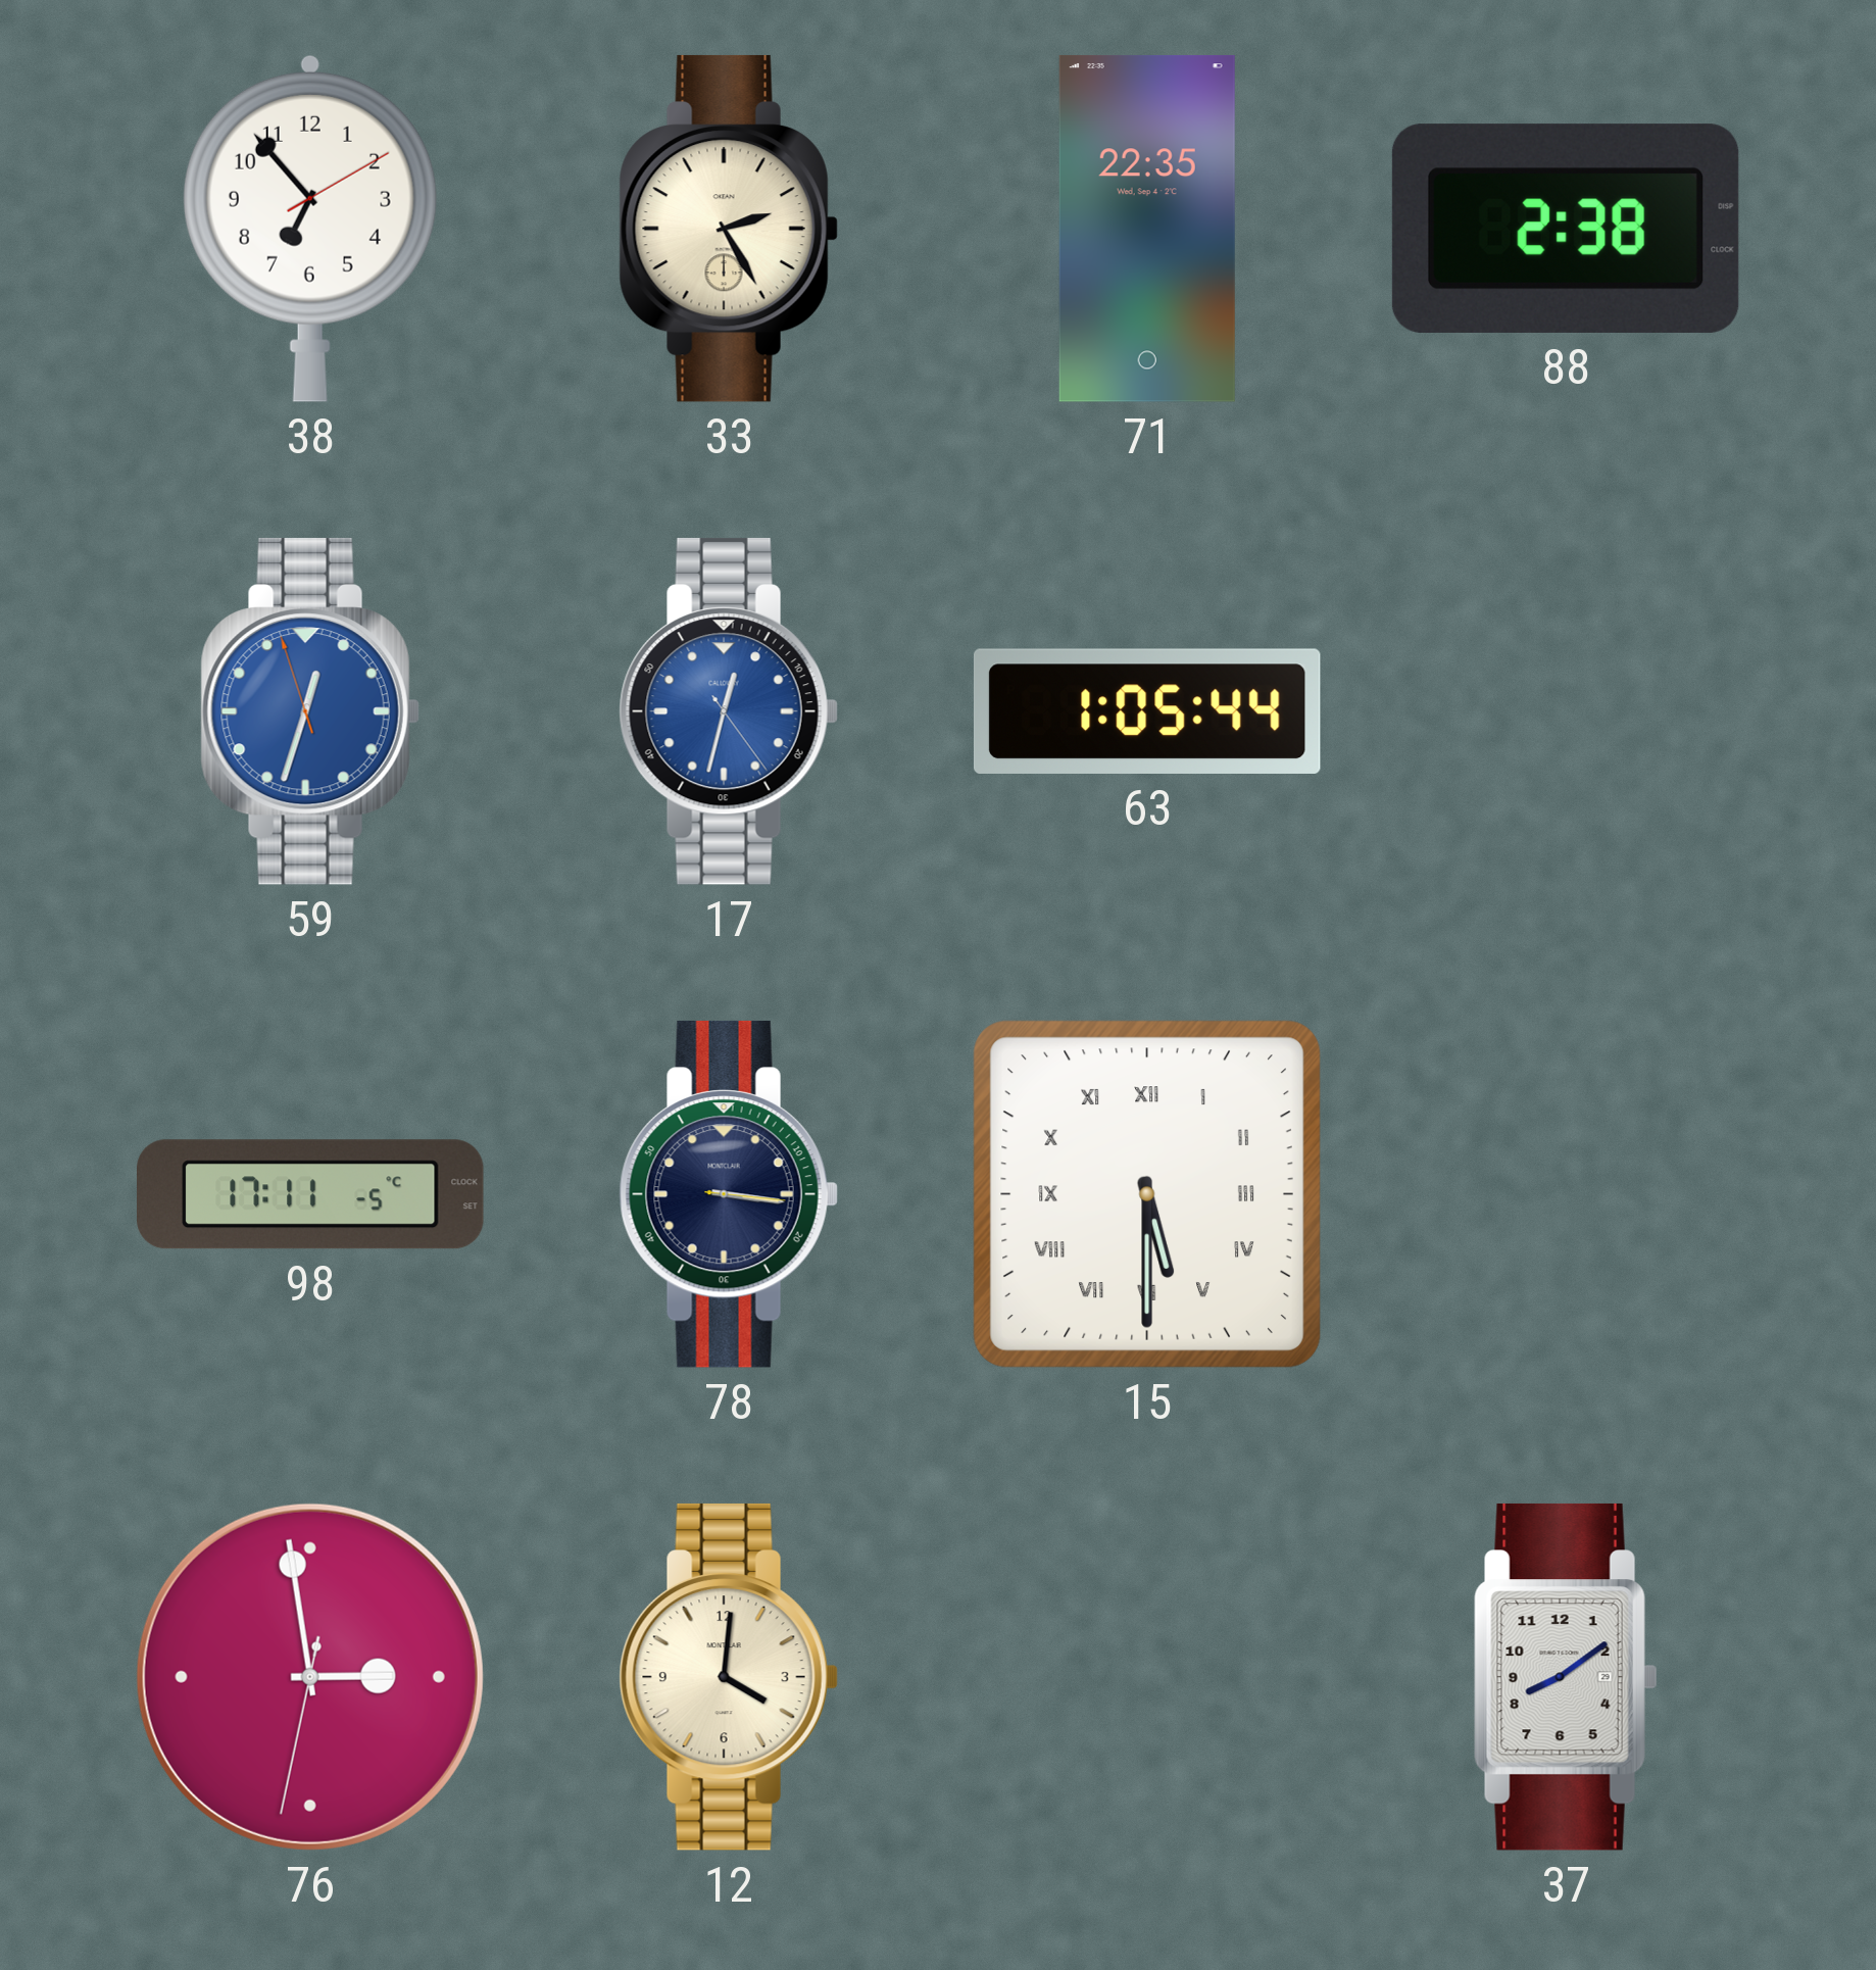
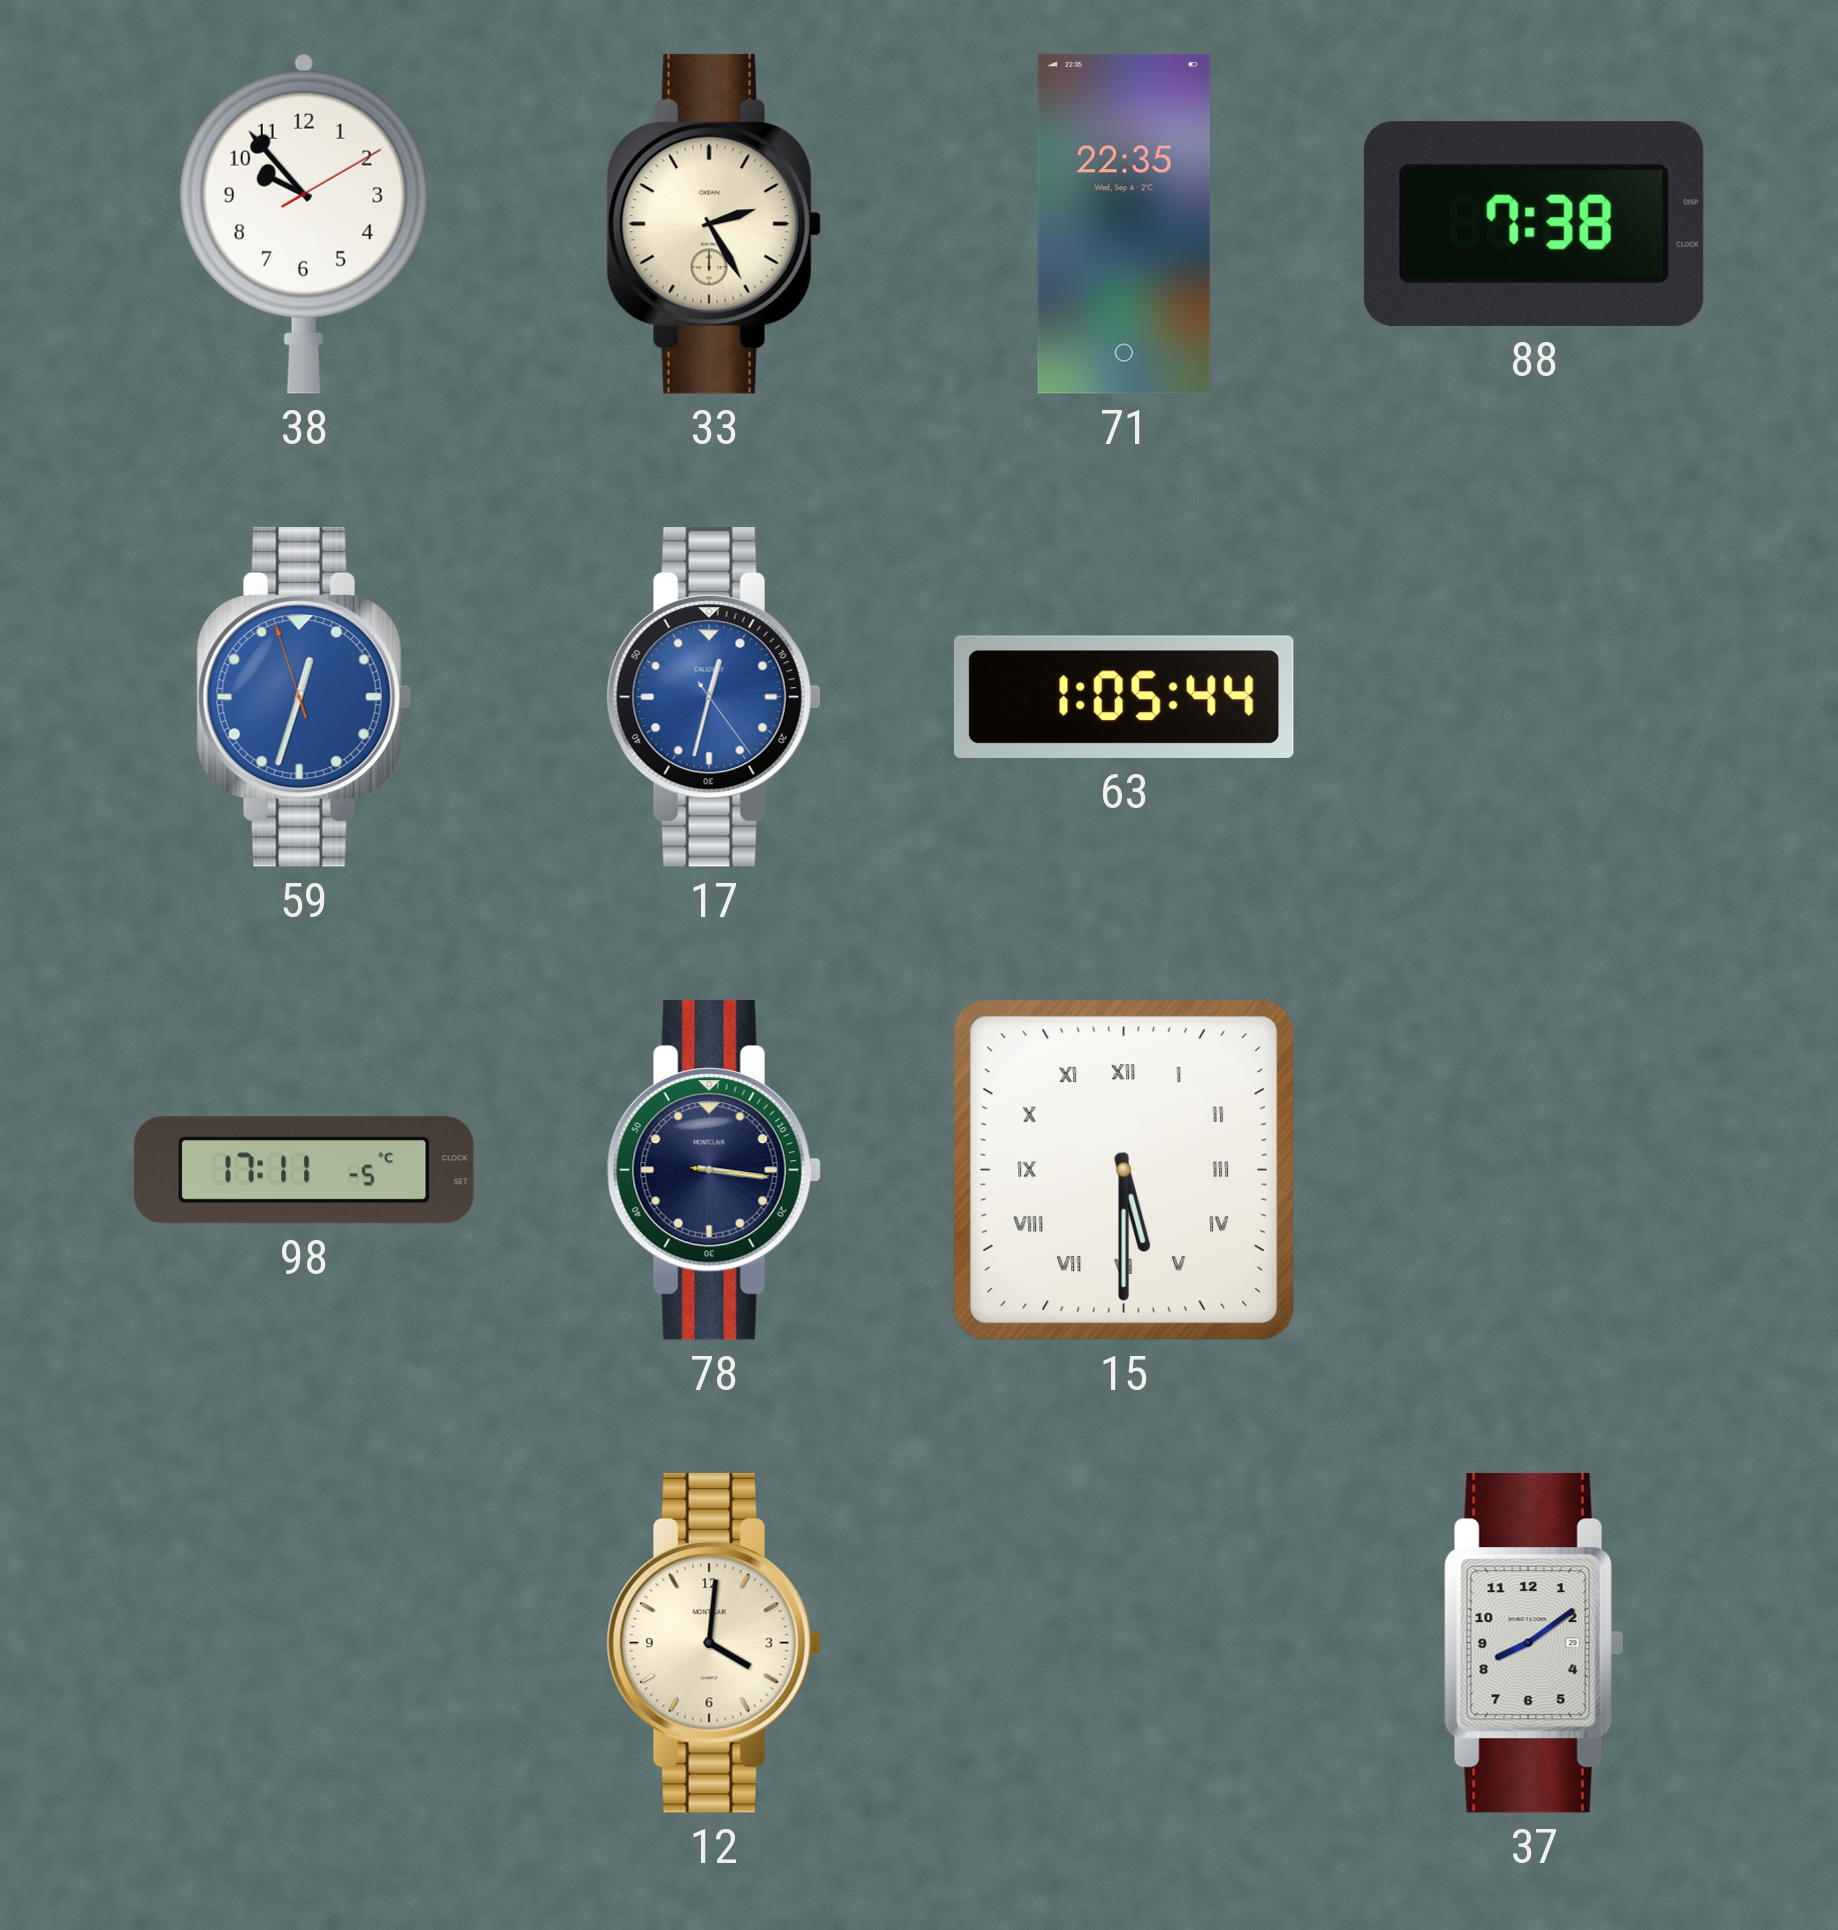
38: 6:53 -> 9:53
88: 2:38 -> 7:38
76: 2:58 -> none
